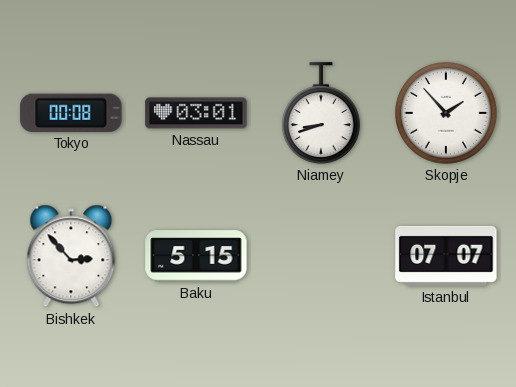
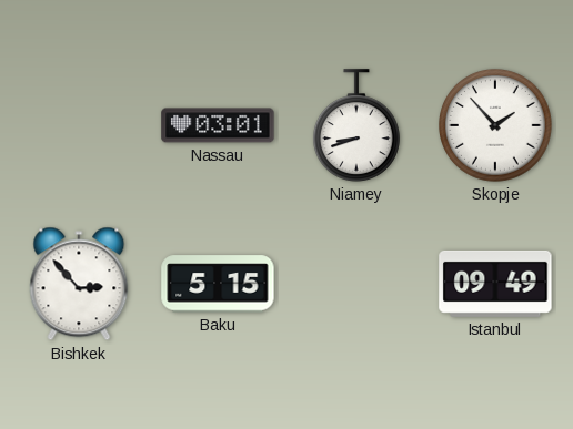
Tokyo: 00:08 -> none
Istanbul: 07:07 -> 09:49
